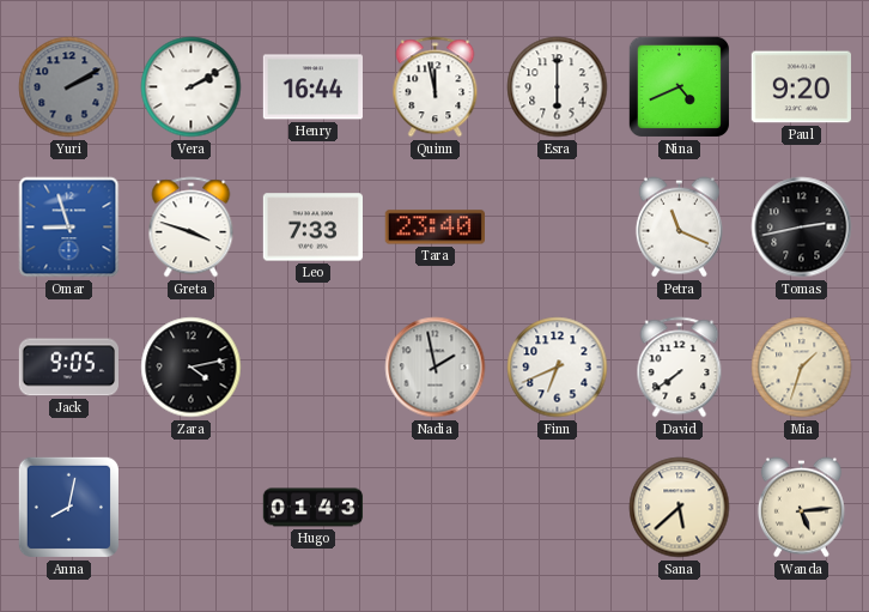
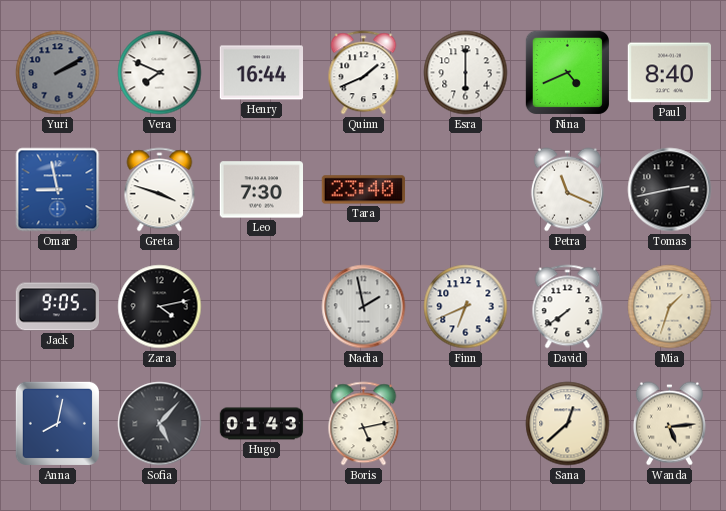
Vera: 2:10 -> 7:49
Quinn: 11:58 -> 1:41
Paul: 9:20 -> 8:40
Omar: 8:57 -> 8:58
Leo: 7:33 -> 7:30
Sofia: none -> 5:07
Boris: none -> 5:13
Sana: 5:38 -> 12:38
